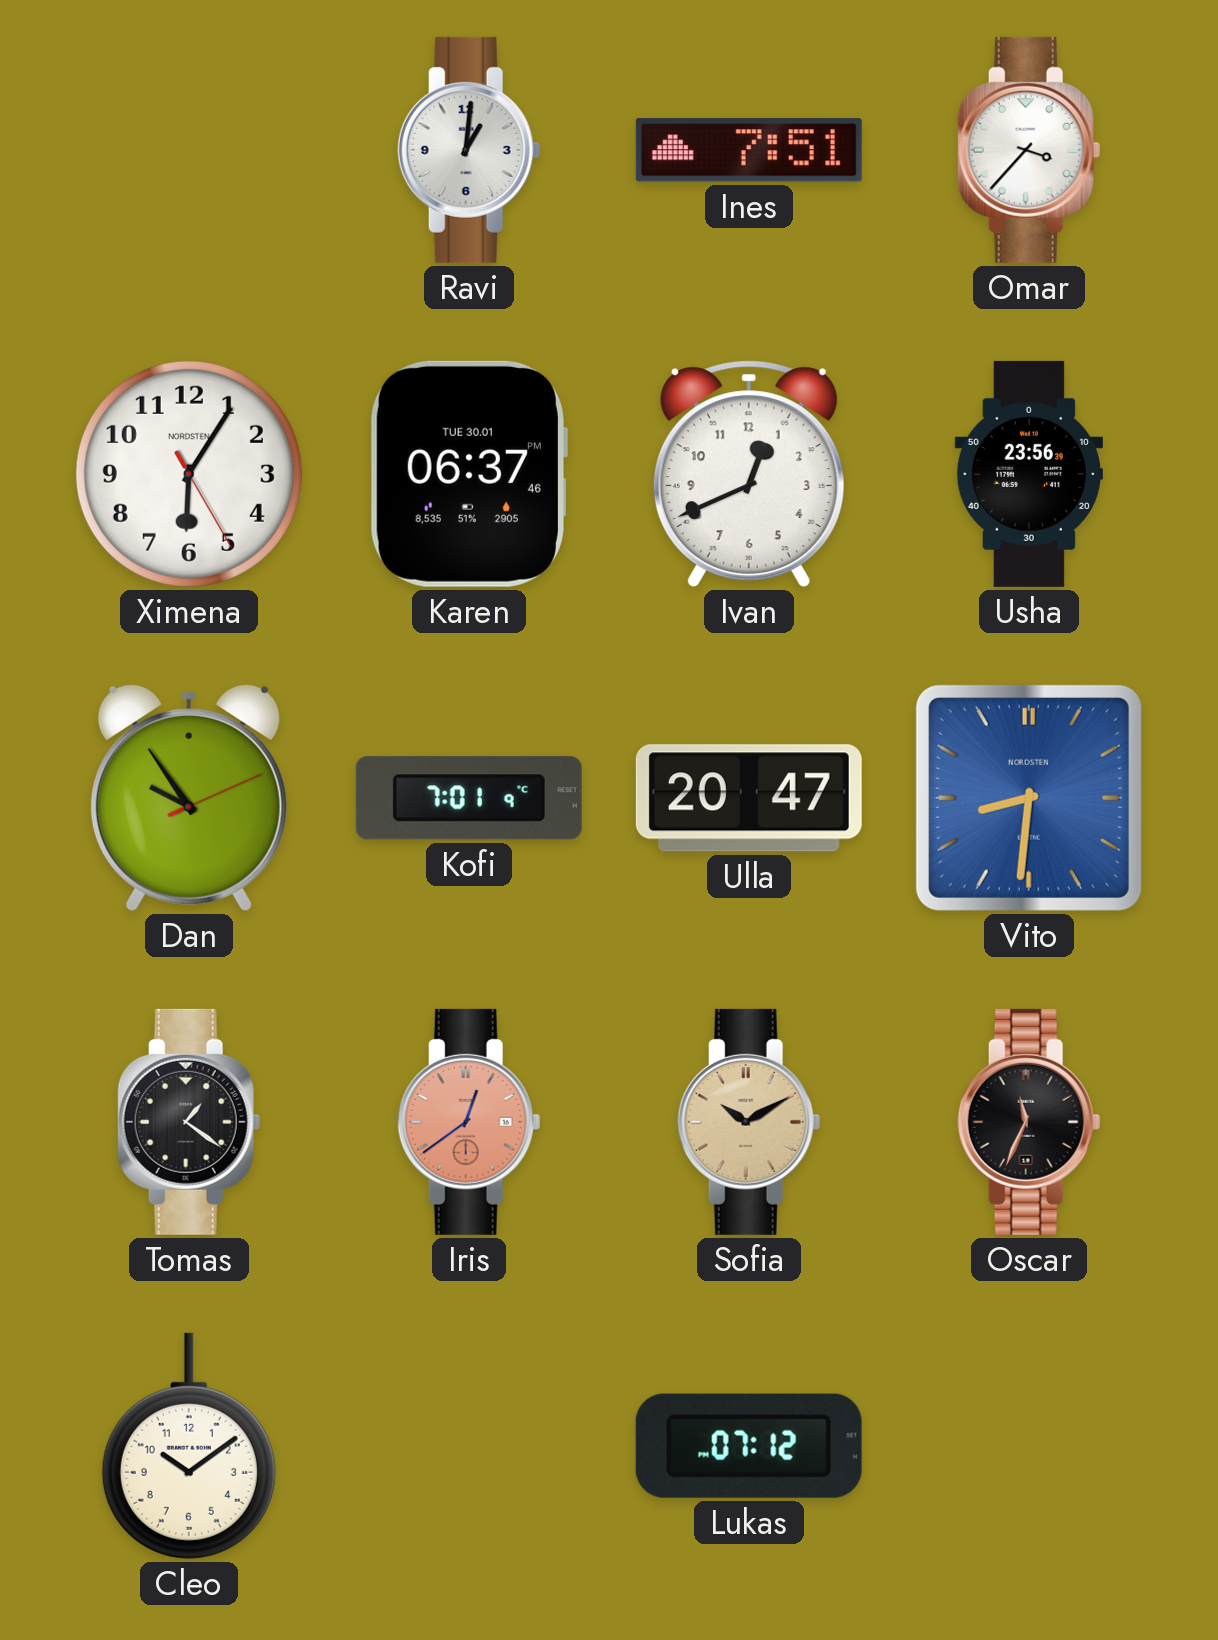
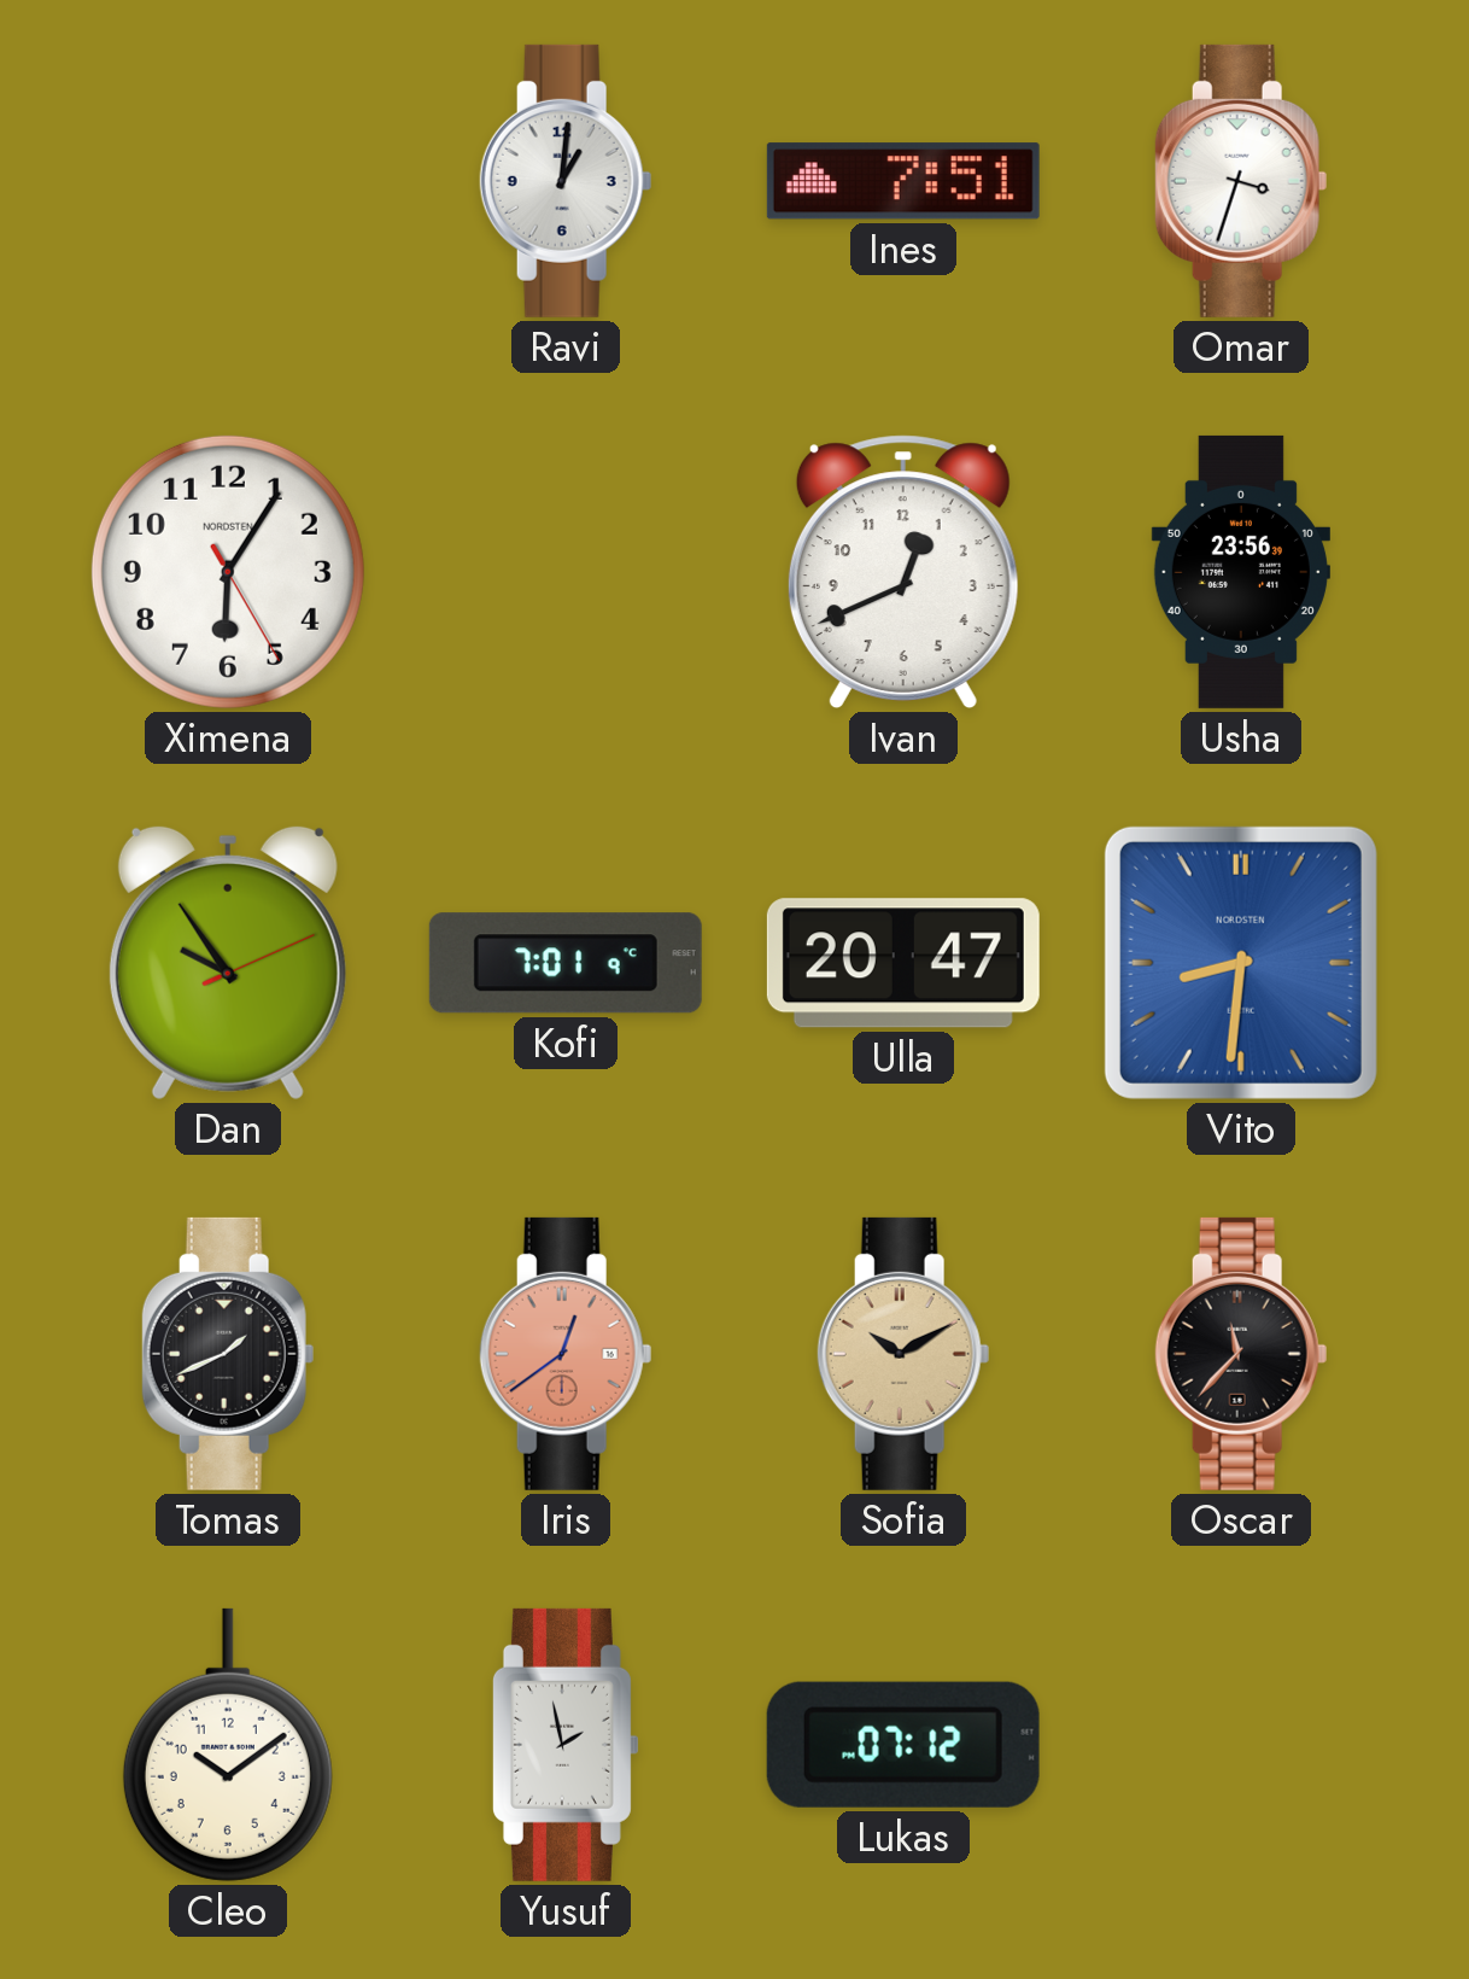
Omar: 3:37 -> 3:33
Karen: 06:37 -> none
Tomas: 1:21 -> 1:41
Oscar: 11:34 -> 11:37
Yusuf: none -> 1:58
